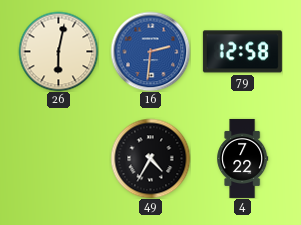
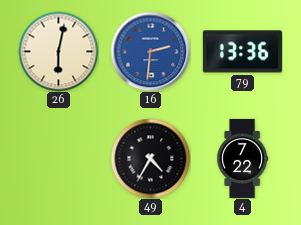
79: 12:58 -> 13:36
